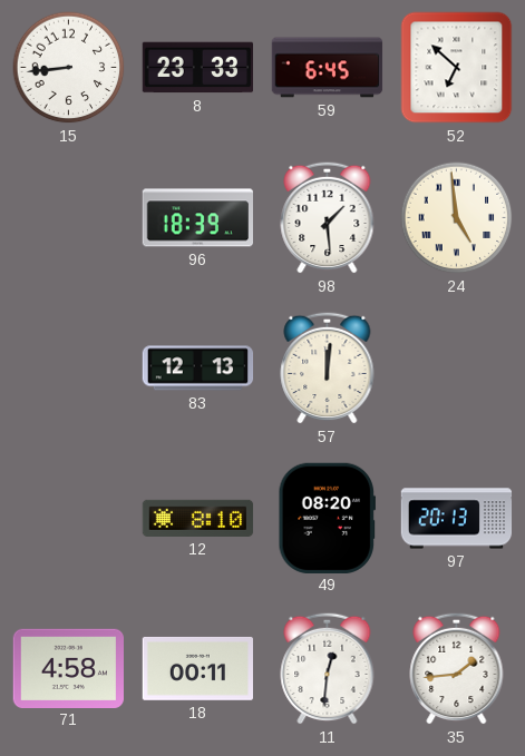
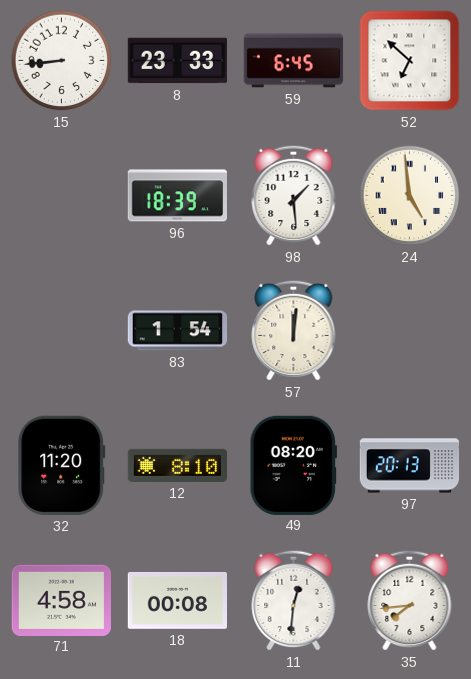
83: 12:13 -> 1:54
32: none -> 11:20
18: 00:11 -> 00:08
35: 1:44 -> 7:44
